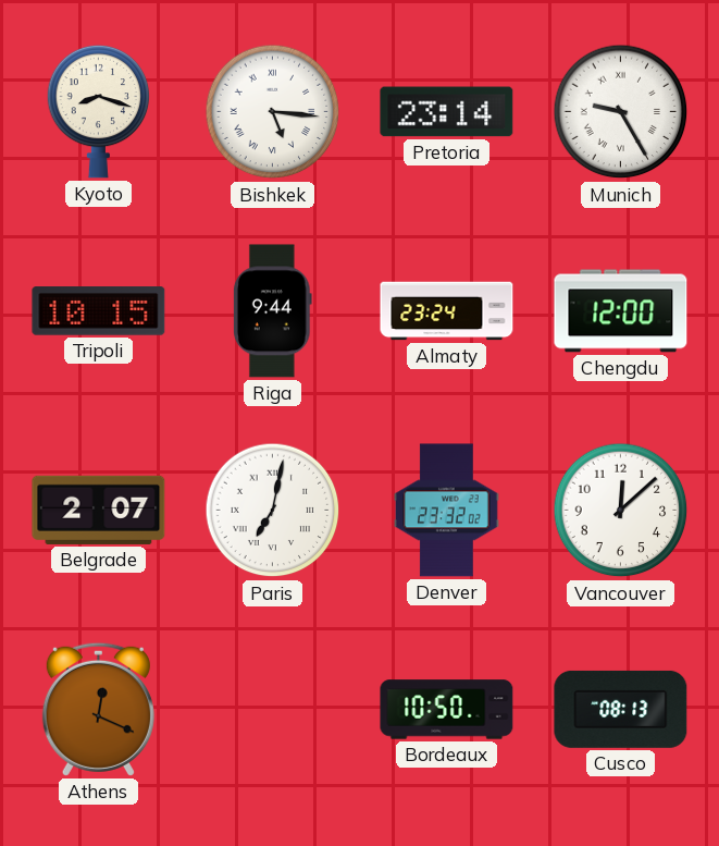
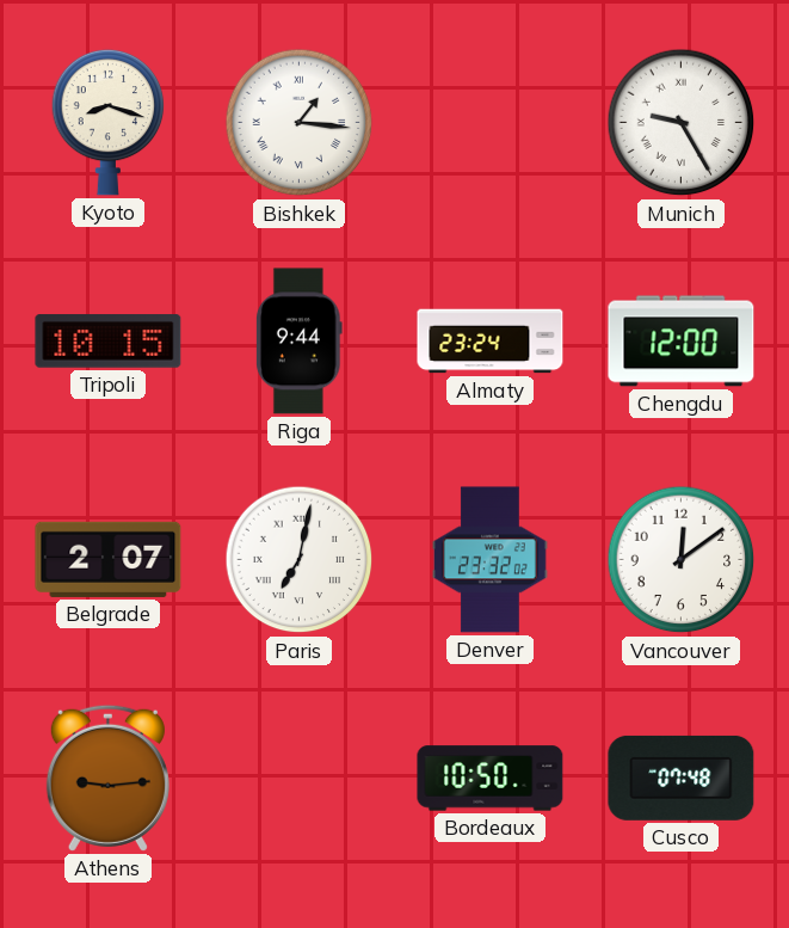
Bishkek: 5:16 -> 1:16
Pretoria: 23:14 -> none
Vancouver: 12:08 -> 12:09
Athens: 12:19 -> 9:14
Cusco: 08:13 -> 07:48
